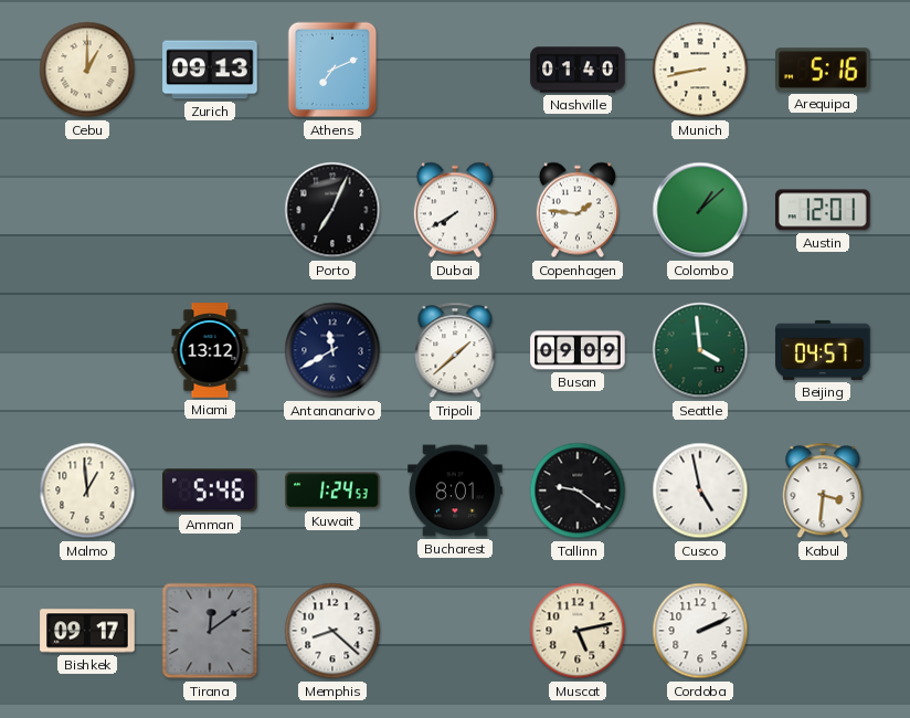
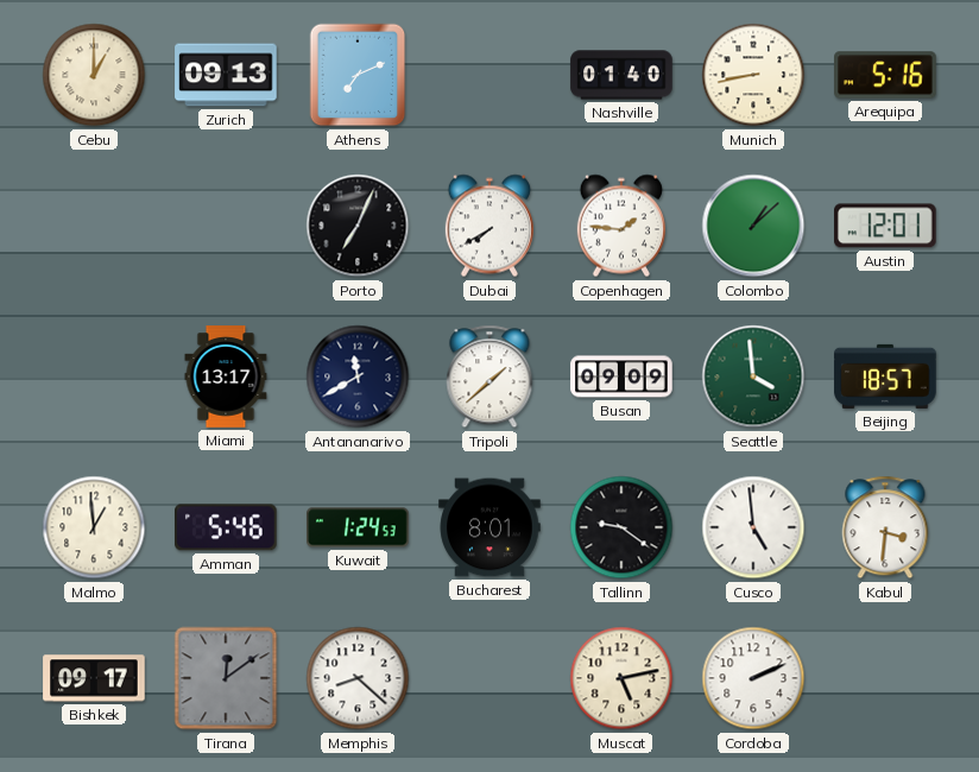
Miami: 13:12 -> 13:17
Beijing: 04:57 -> 18:57
Cusco: 4:58 -> 4:59
